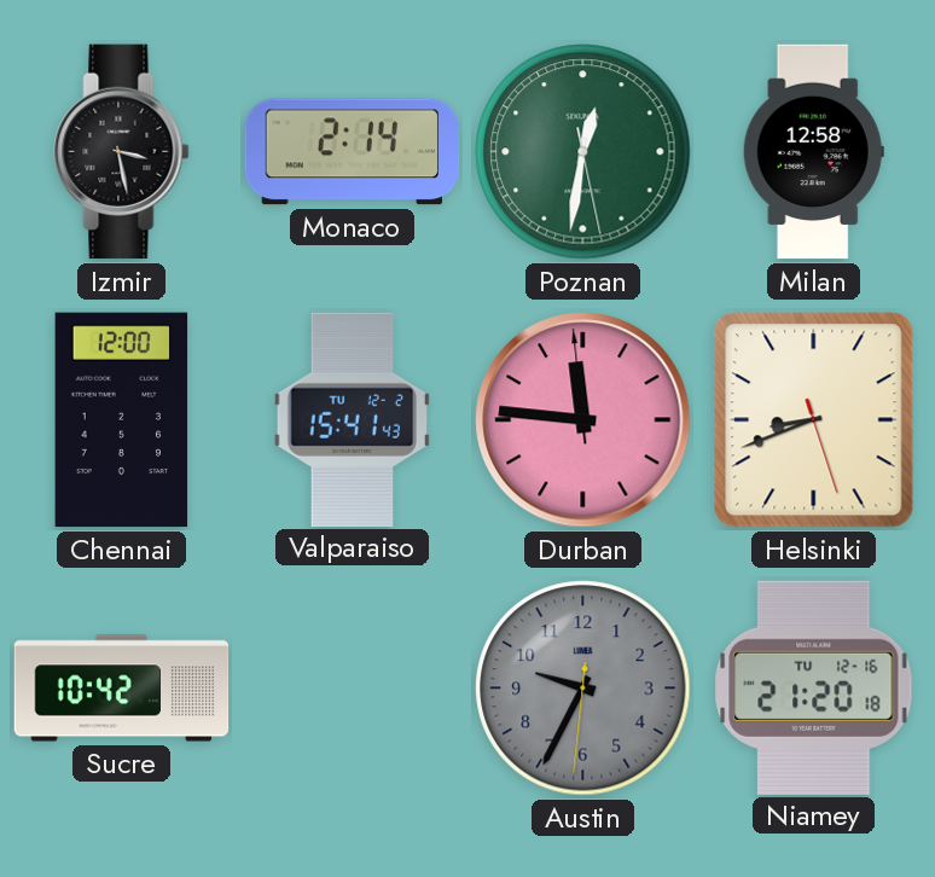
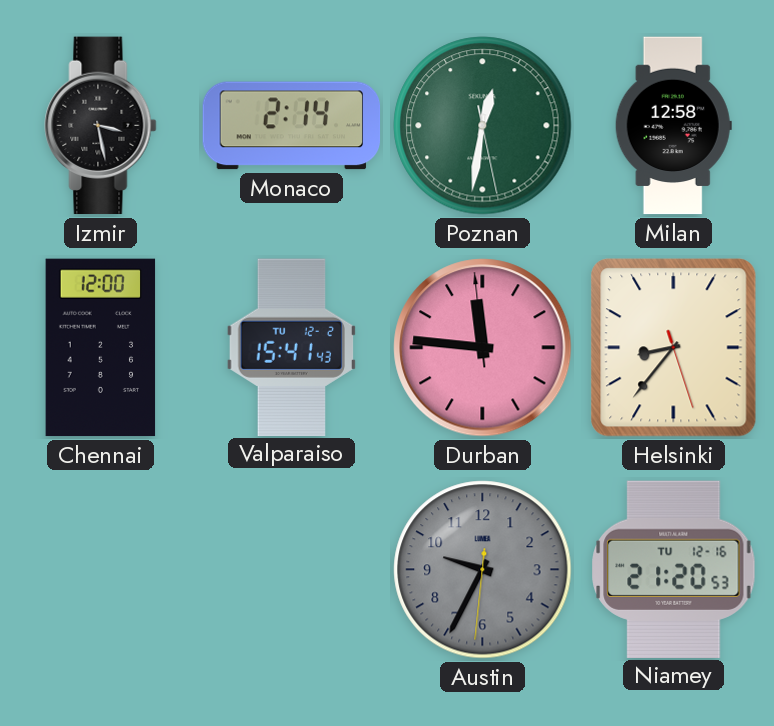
Helsinki: 8:41 -> 8:36
Sucre: 10:42 -> none
Niamey: 21:20:18 -> 21:20:53
